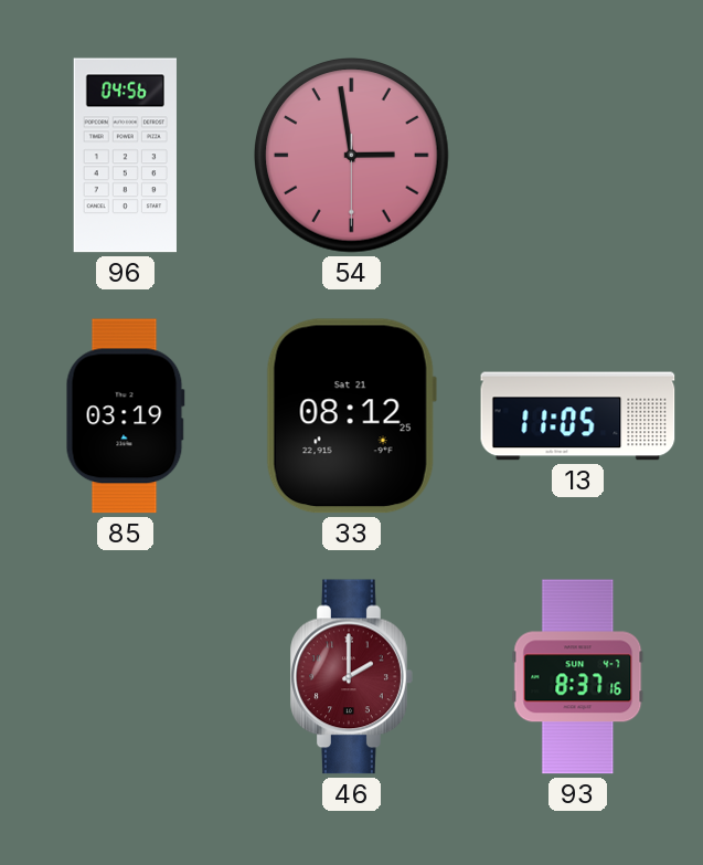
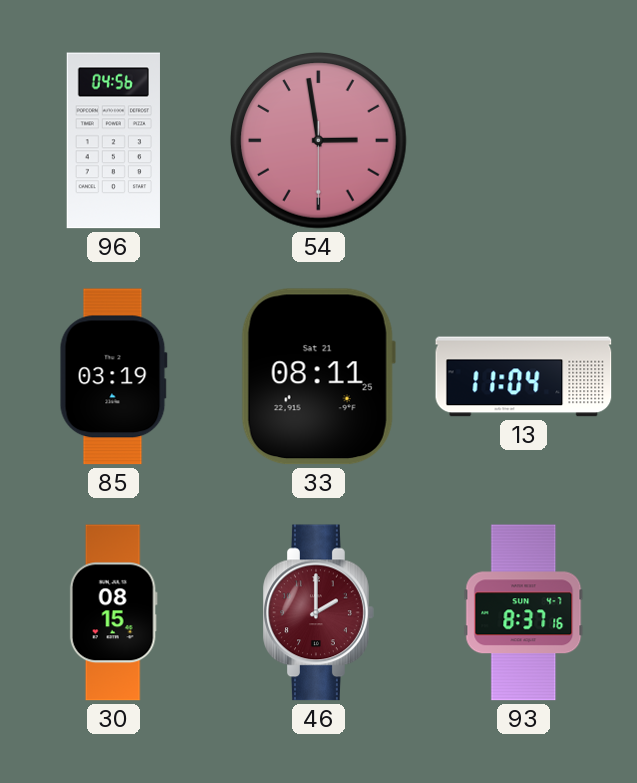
33: 08:12 -> 08:11
13: 11:05 -> 11:04
30: none -> 08:15
